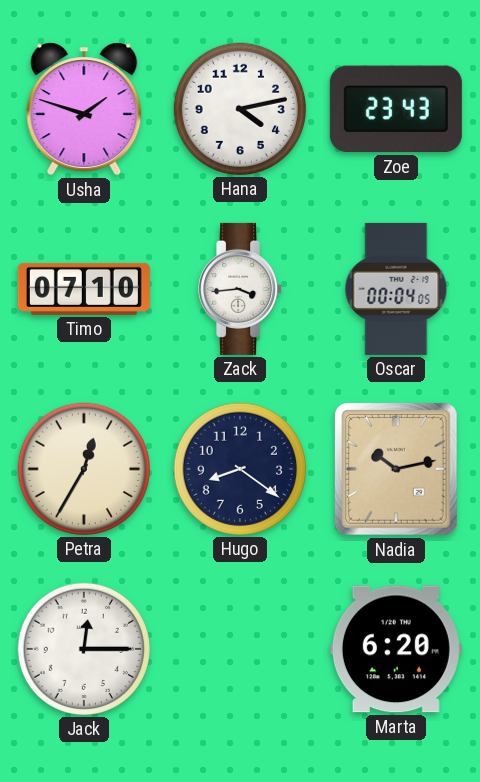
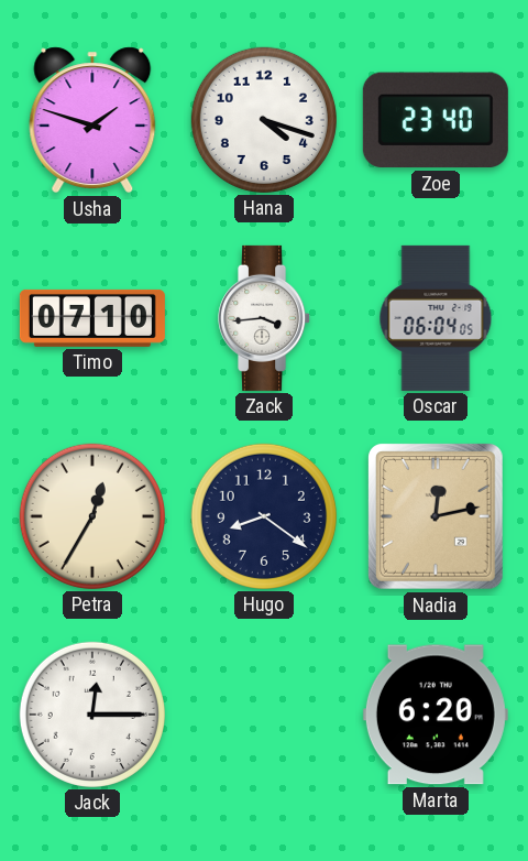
Hana: 4:13 -> 4:18
Zoe: 23:43 -> 23:40
Oscar: 00:04 -> 06:04
Nadia: 10:13 -> 12:13
